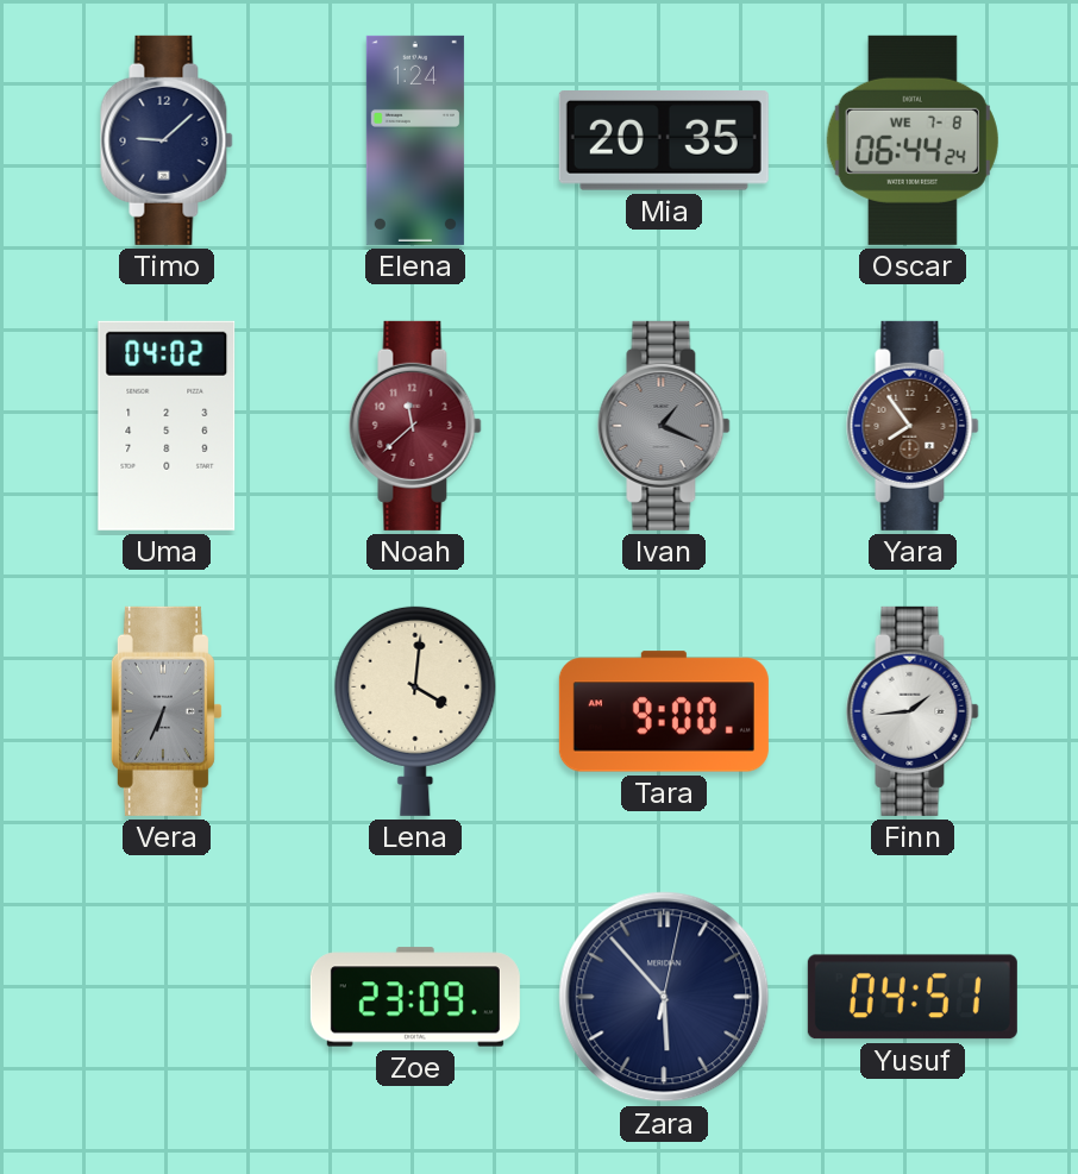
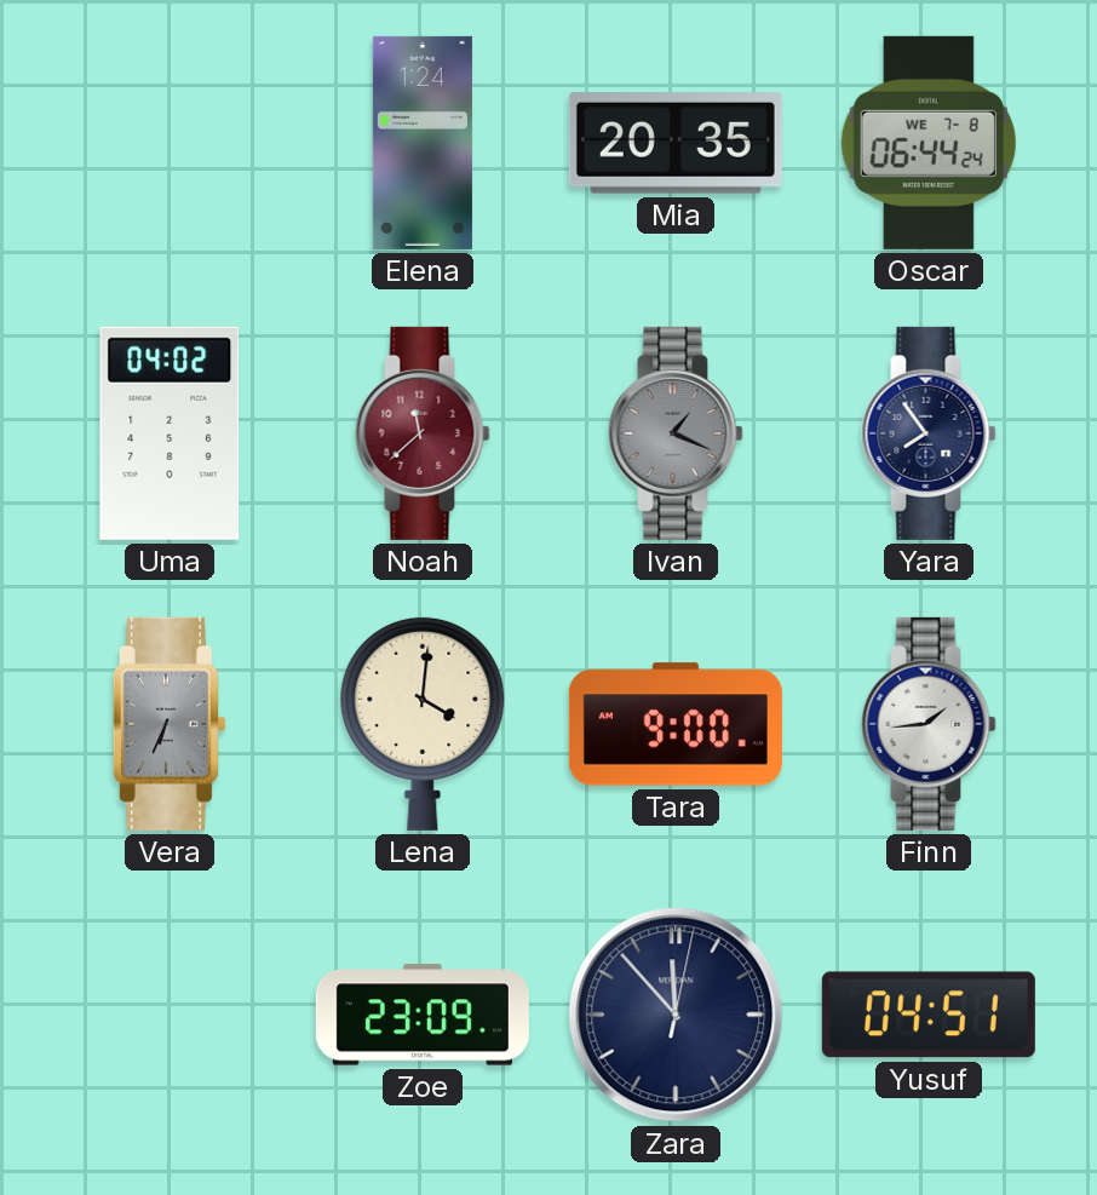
Timo: 9:08 -> none
Yara dial: brown -> navy
Zara: 5:53 -> 11:53
